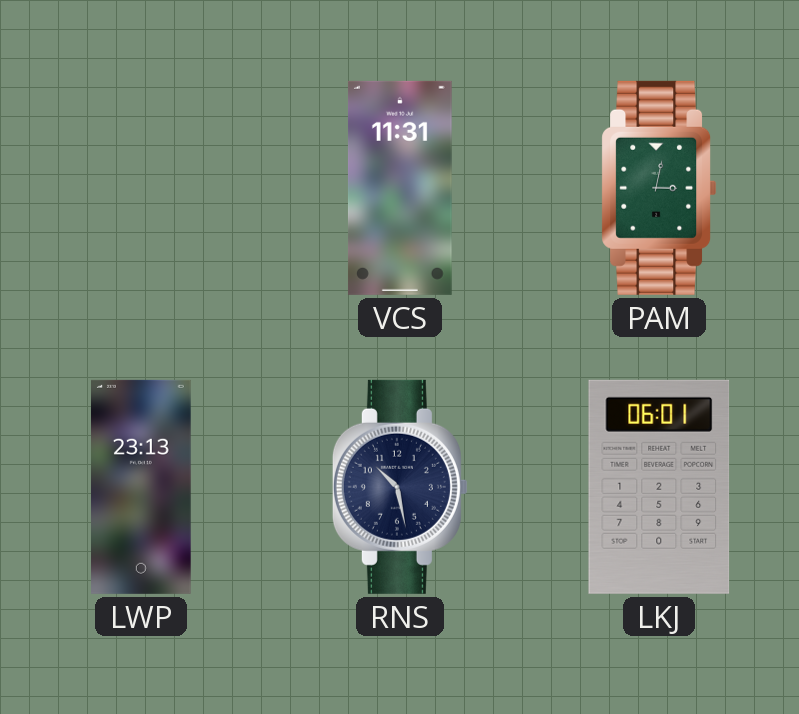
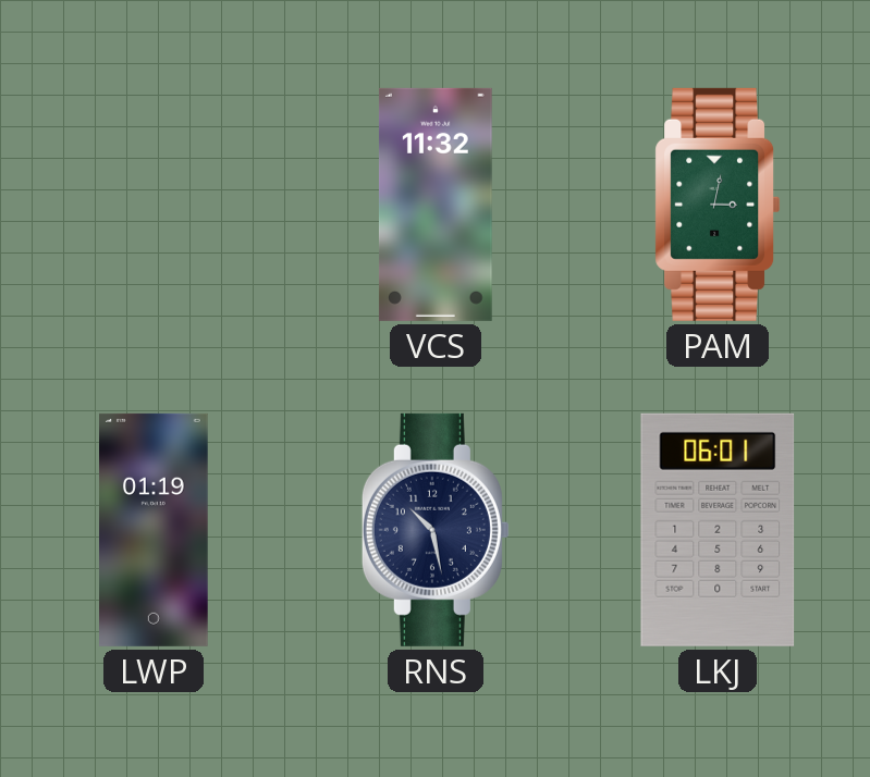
VCS: 11:31 -> 11:32
LWP: 23:13 -> 01:19
